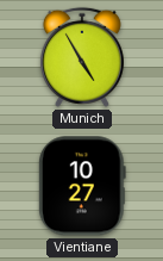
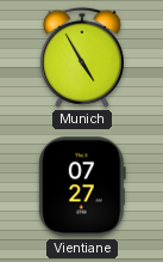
Vientiane: 10:27 -> 07:27
